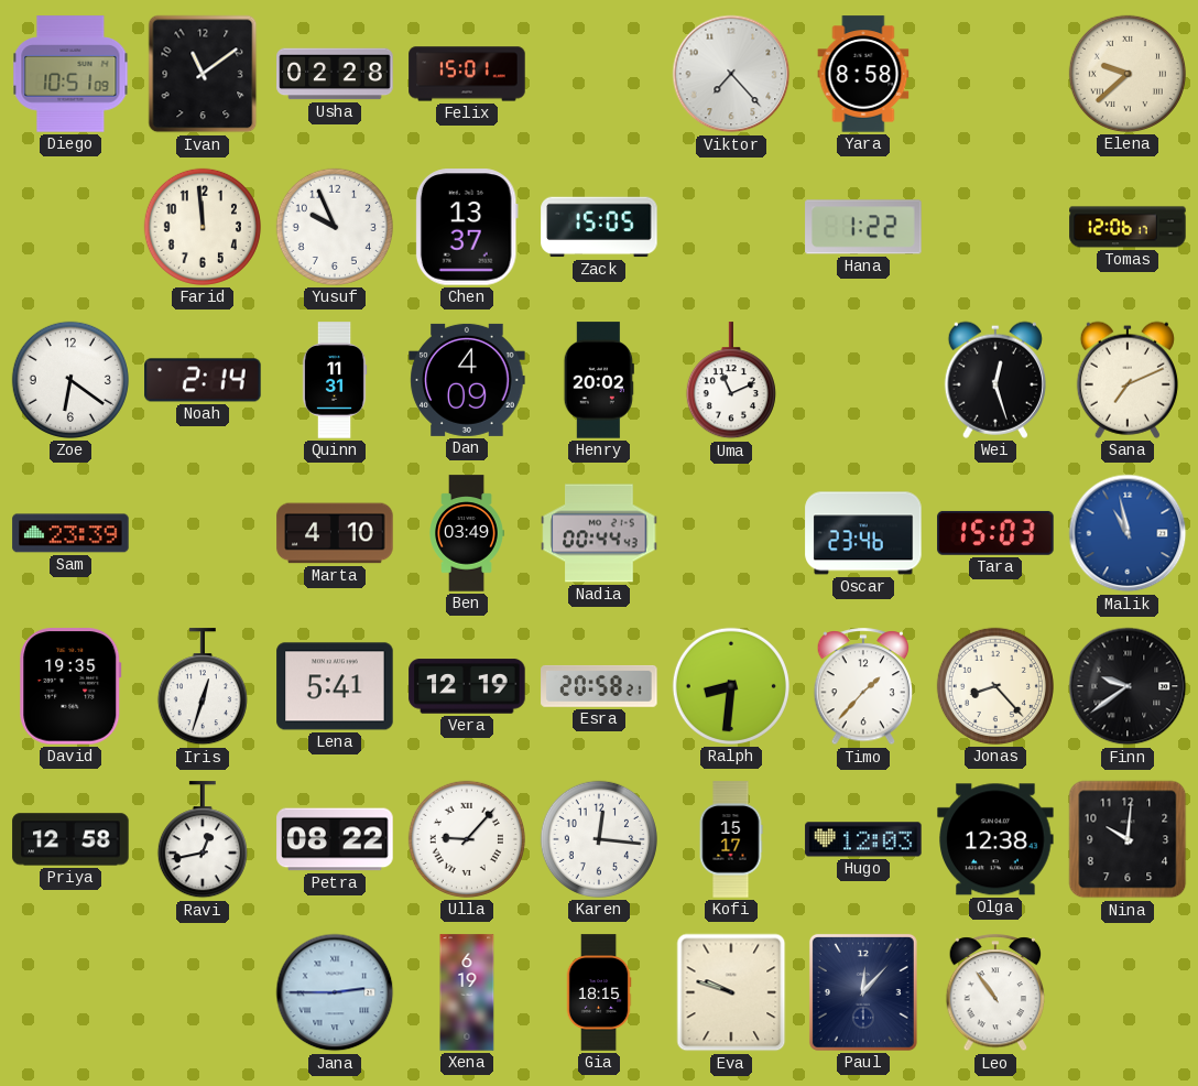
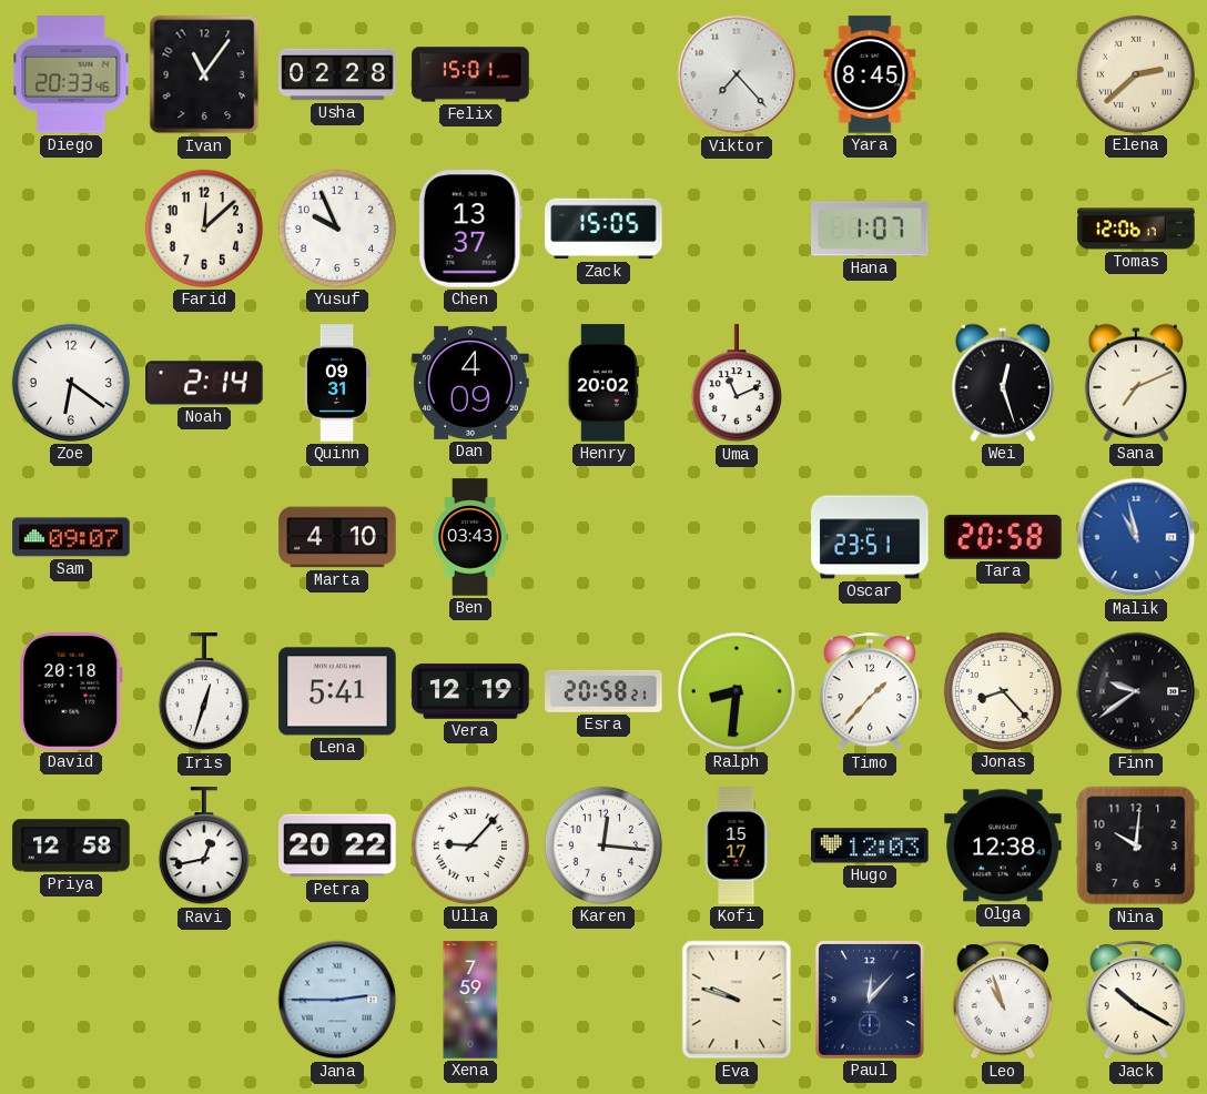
Diego: 10:51 -> 20:33
Ivan: 11:09 -> 11:06
Yara: 8:58 -> 8:45
Elena: 9:38 -> 2:38
Farid: 11:59 -> 12:08
Hana: 1:22 -> 1:07
Quinn: 11:31 -> 09:31
Sam: 23:39 -> 09:07
Ben: 03:49 -> 03:43
Nadia: 00:44 -> none
Oscar: 23:46 -> 23:51
Tara: 15:03 -> 20:58
David: 19:35 -> 20:18
Petra: 08:22 -> 20:22
Xena: 6:19 -> 7:59
Gia: 18:15 -> none
Leo: 10:54 -> 10:57
Jack: none -> 10:20
